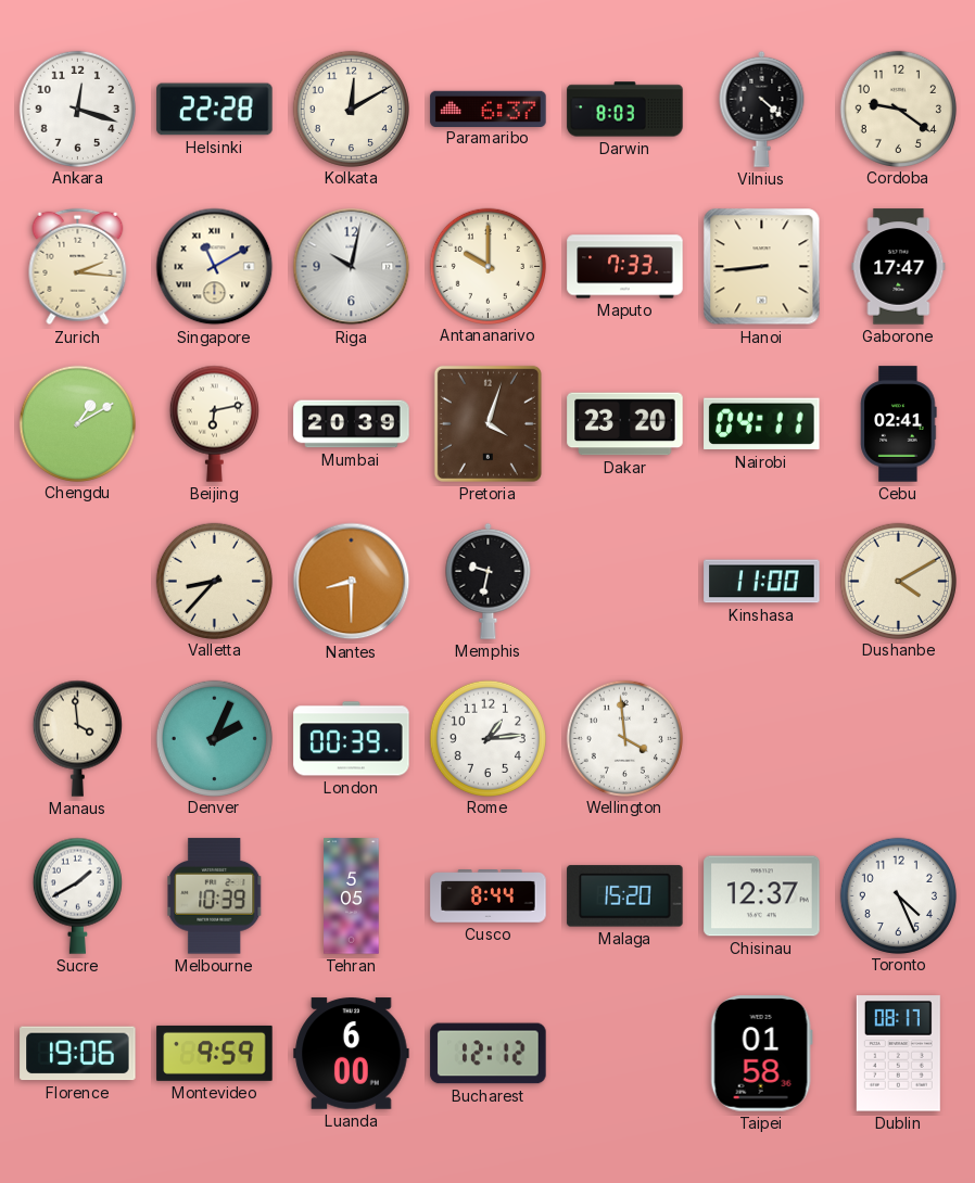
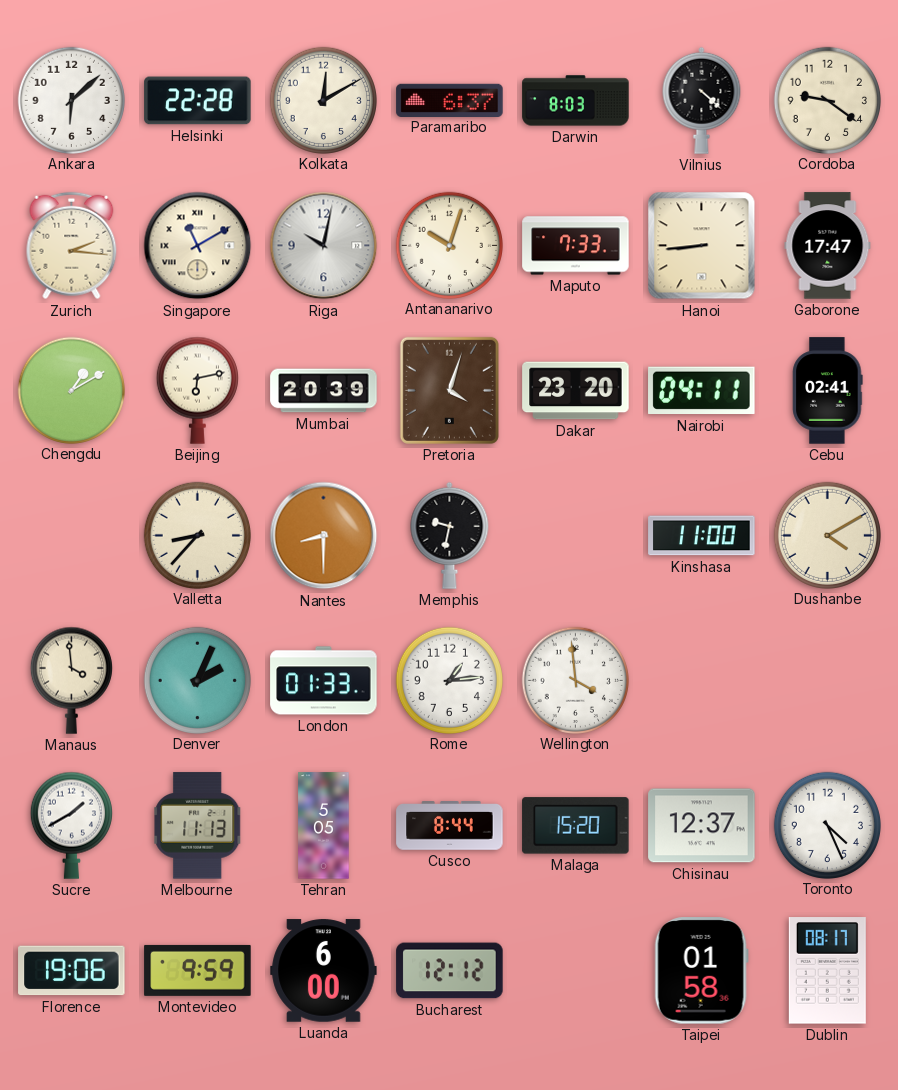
Ankara: 12:18 -> 6:08
Antananarivo: 10:00 -> 10:03
London: 00:39 -> 01:33
Melbourne: 10:39 -> 11:13
